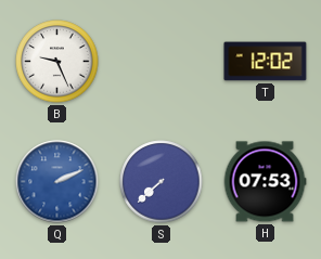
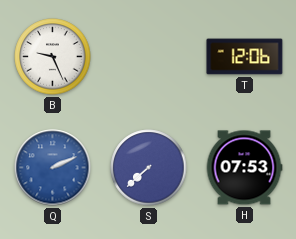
T: 12:02 -> 12:06
